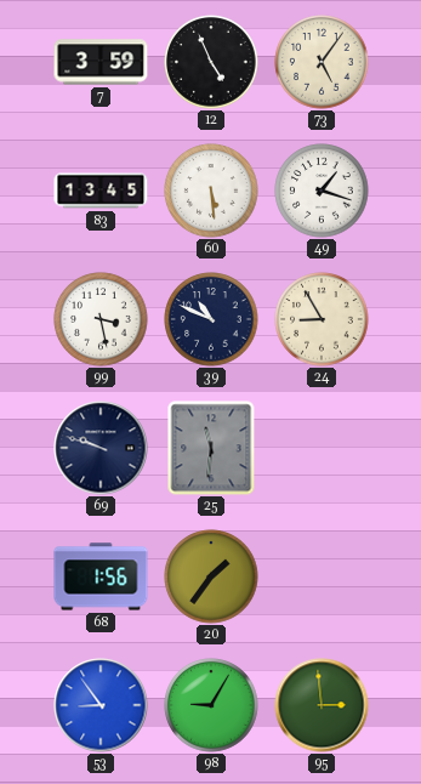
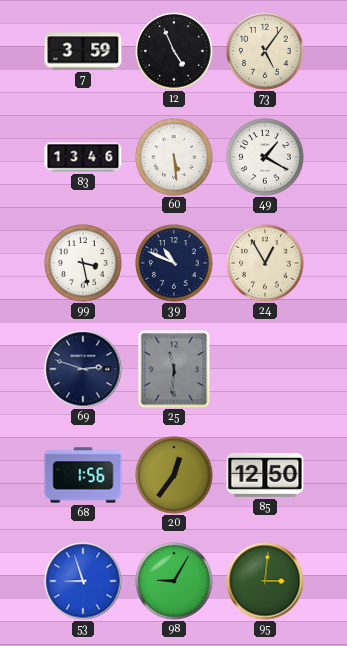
83: 13:45 -> 13:46
49: 1:18 -> 1:20
24: 8:55 -> 12:55
69: 9:48 -> 2:48
20: 1:36 -> 12:36
85: none -> 12:50
53: 8:54 -> 8:57
95: 2:59 -> 3:01
